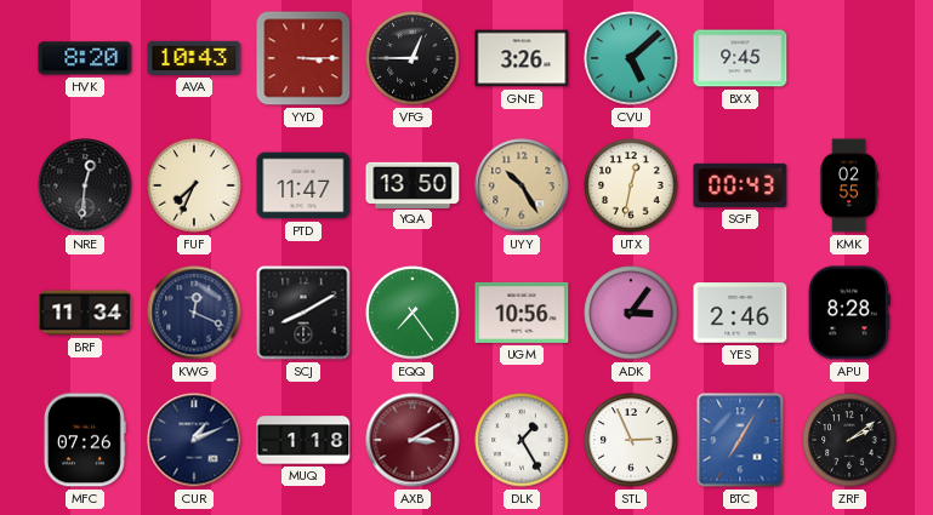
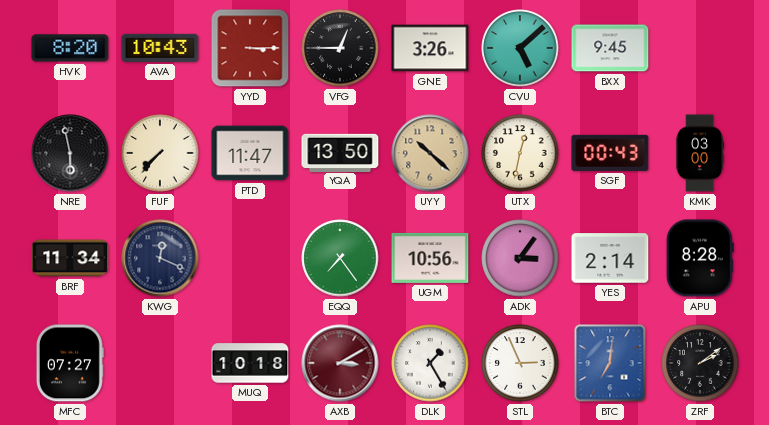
NRE: 12:31 -> 5:58
FUF: 7:34 -> 7:37
UYY: 10:25 -> 10:22
KMK: 02:55 -> 03:00
SCJ: 8:10 -> none
YES: 2:46 -> 2:14
MFC: 07:26 -> 07:27
CUR: 1:11 -> none
MUQ: 1:18 -> 10:18
BTC: 7:05 -> 7:01
